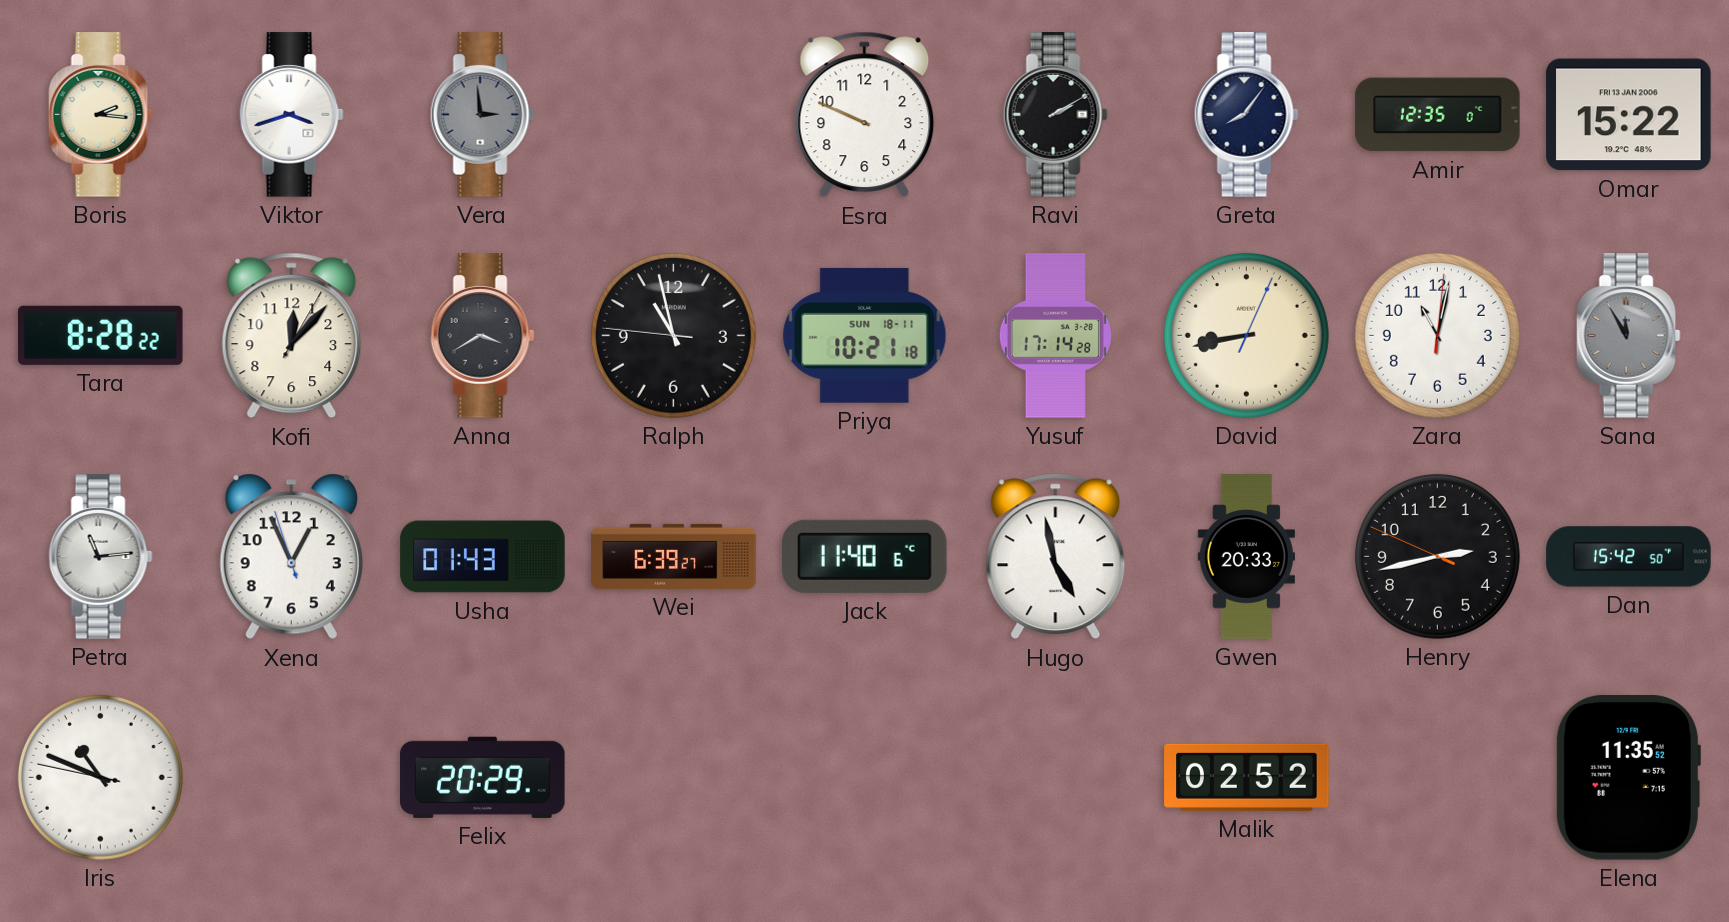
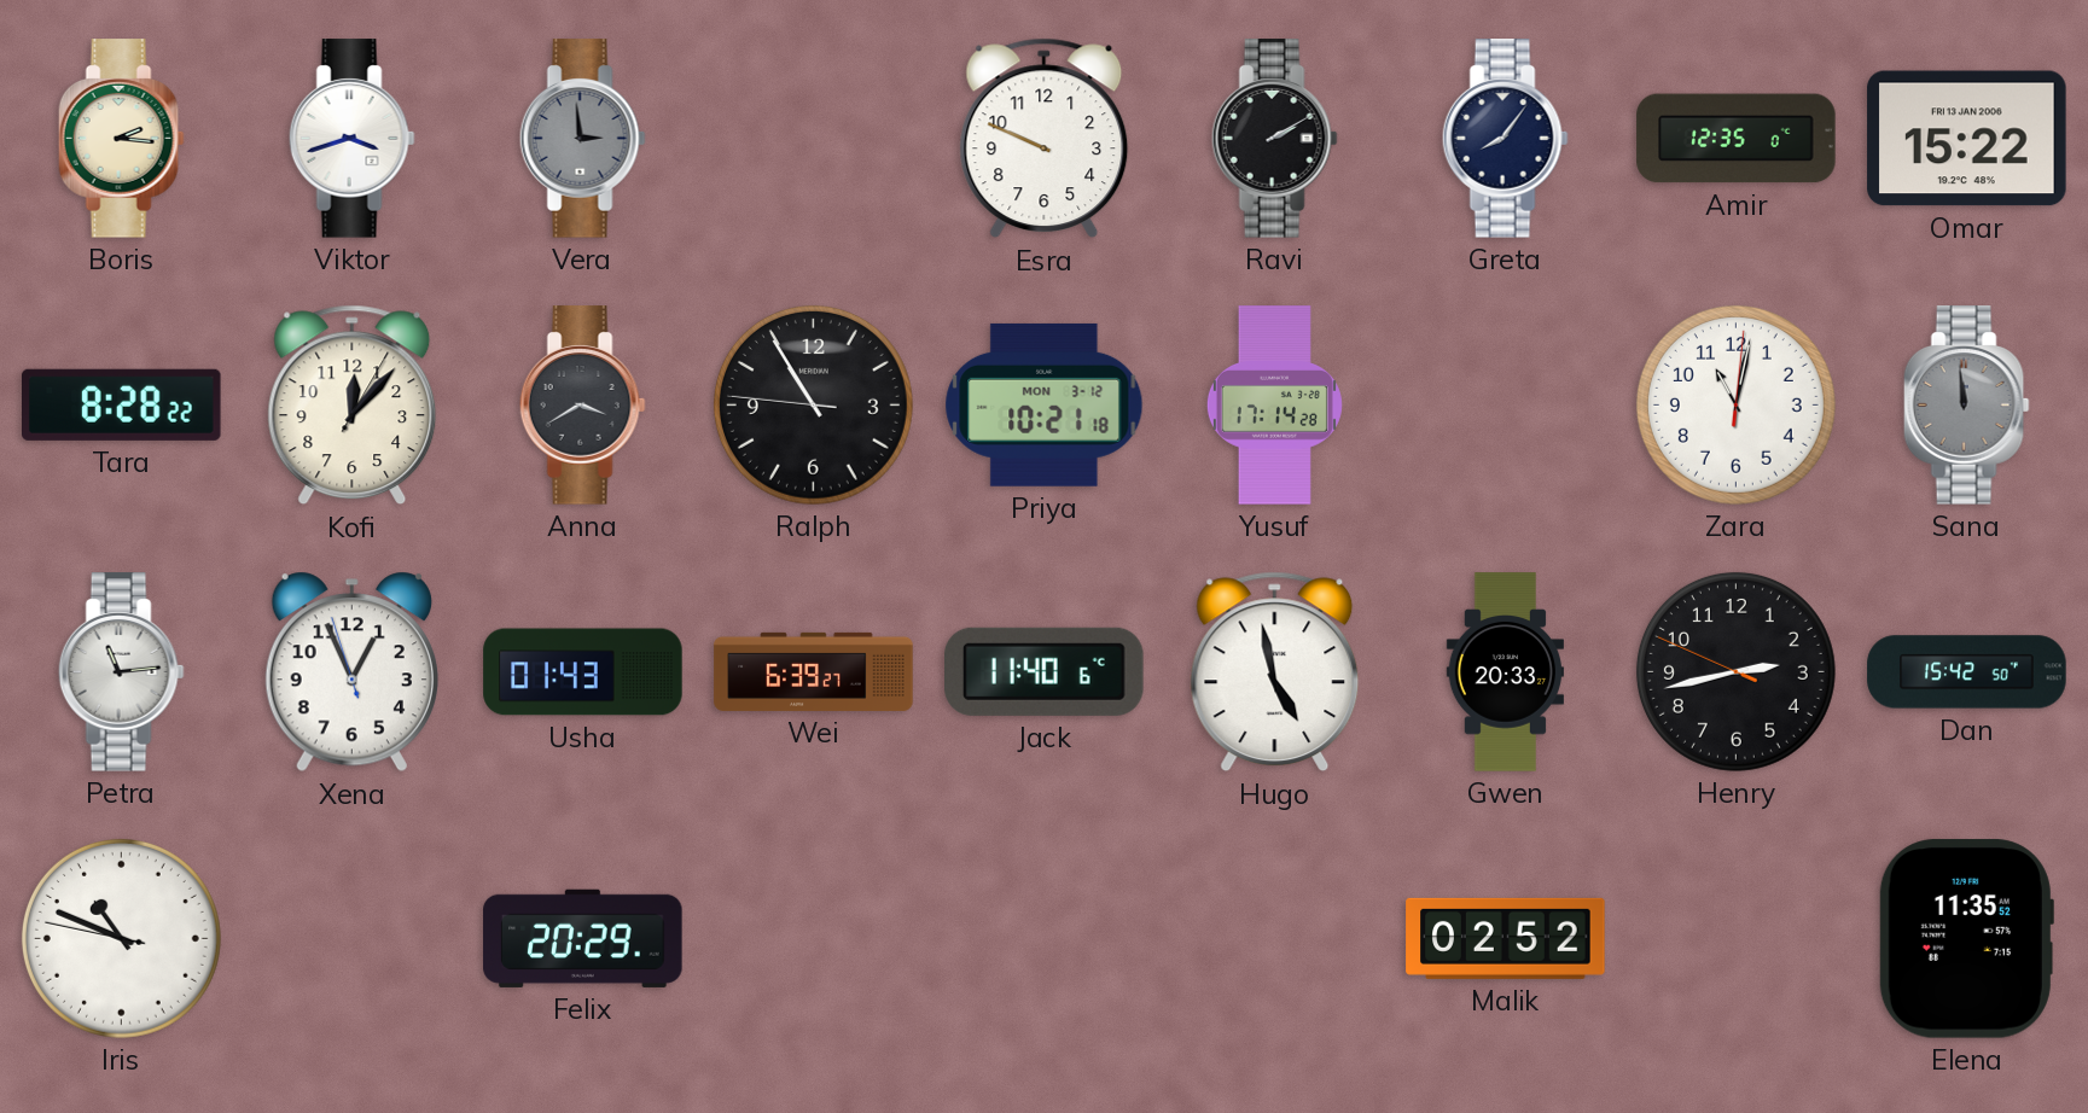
Ralph: 10:57 -> 10:54
Priya date: SUN 18-11 -> MON 3-12
David: 8:43 -> none
Sana: 11:55 -> 11:59
